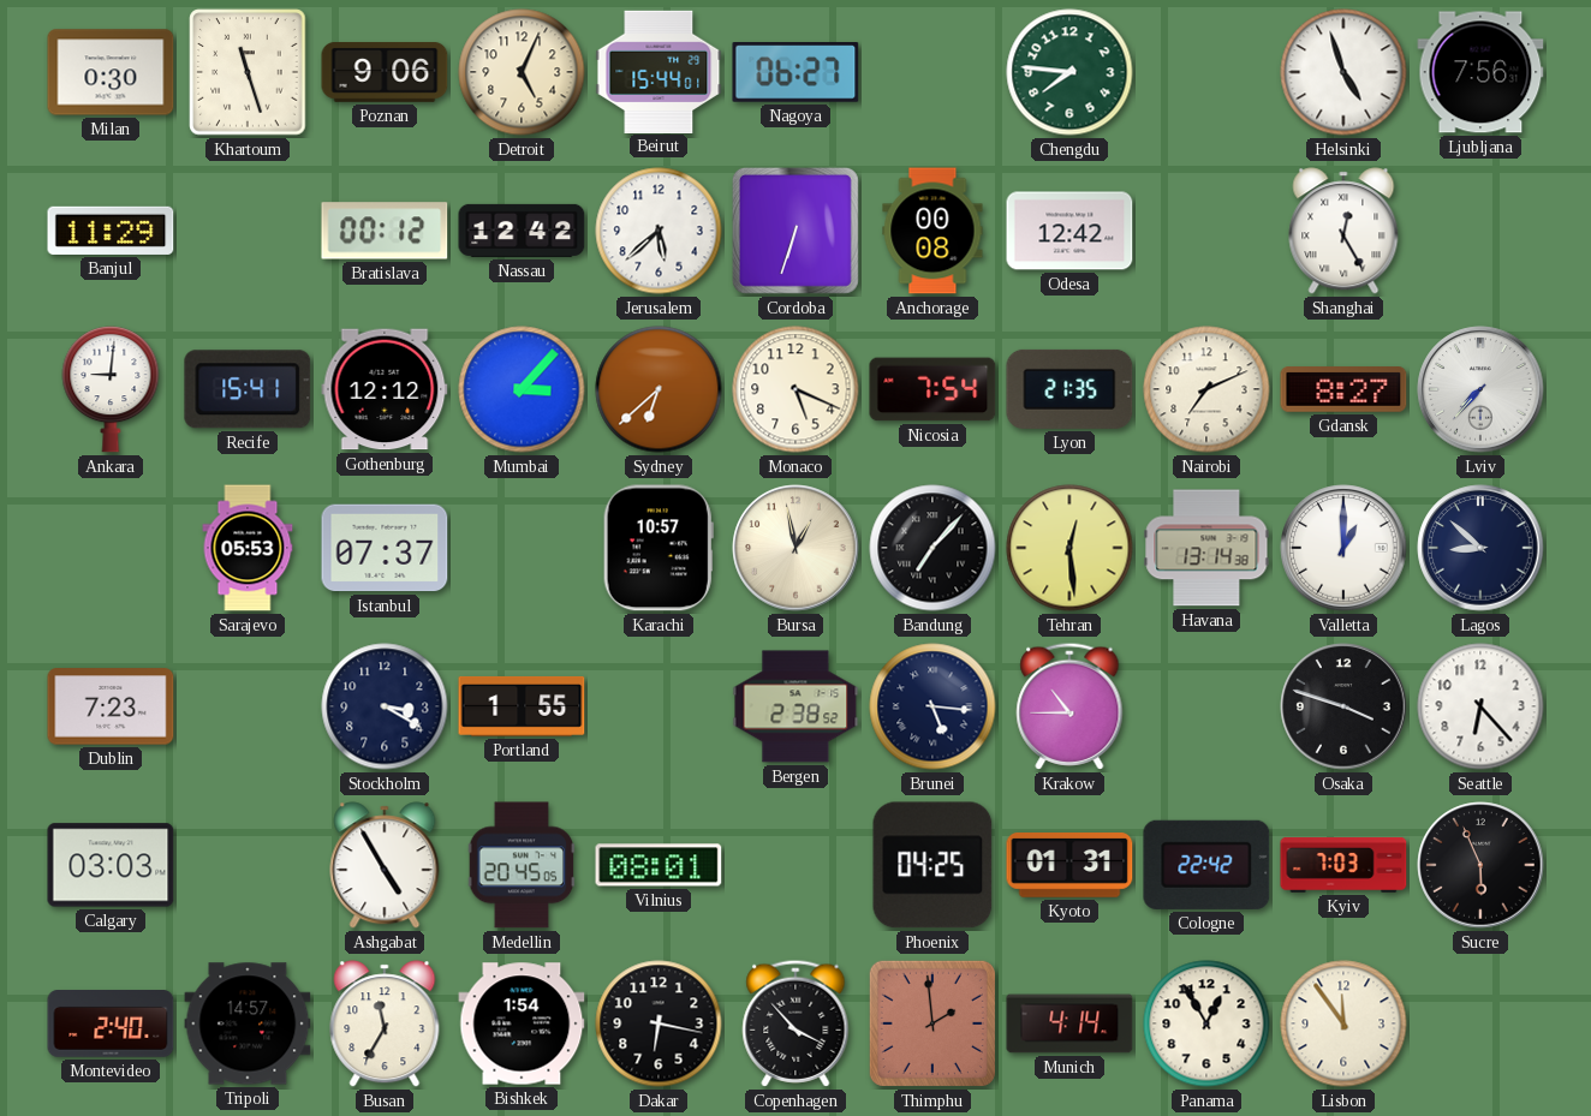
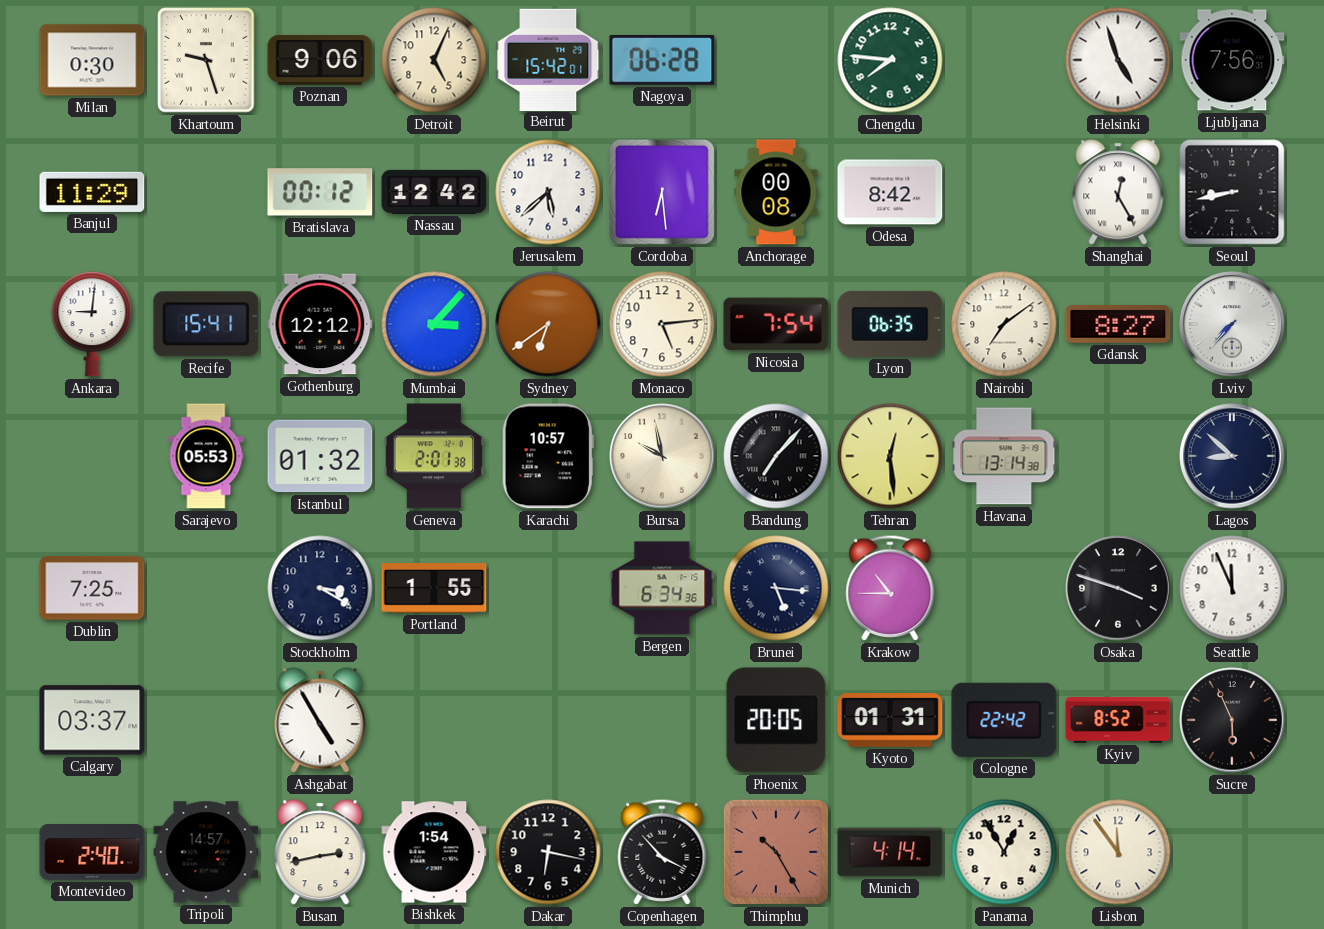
Khartoum: 11:27 -> 9:27
Beirut: 15:44 -> 15:42
Nagoya: 06:27 -> 06:28
Cordoba: 6:33 -> 6:29
Odesa: 12:42 -> 8:42
Seoul: none -> 8:43
Sydney: 6:38 -> 6:39
Monaco: 5:19 -> 5:14
Lyon: 21:35 -> 06:35
Nairobi: 7:11 -> 7:09
Istanbul: 07:37 -> 01:32
Geneva: none -> 2:01
Bursa: 12:58 -> 9:58
Valletta: 1:00 -> none
Dublin: 7:23 -> 7:25
Bergen: 2:38 -> 6:34
Seattle: 6:23 -> 11:56
Calgary: 03:03 -> 03:37
Medellin: 20:45 -> none
Vilnius: 08:01 -> none
Phoenix: 04:25 -> 20:05
Kyiv: 7:03 -> 8:52
Busan: 11:35 -> 2:43
Thimphu: 1:59 -> 10:25
